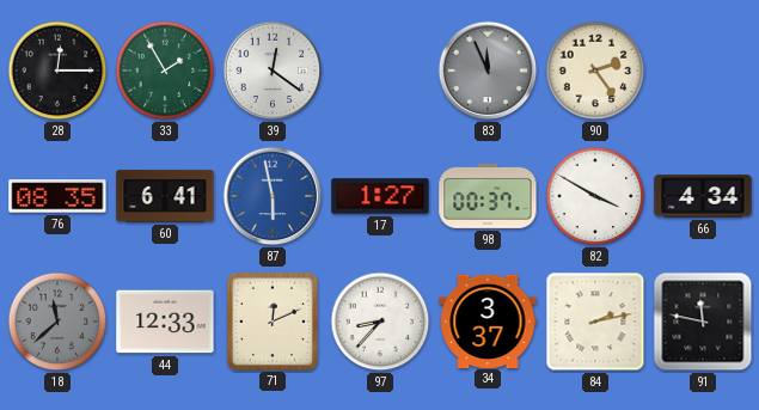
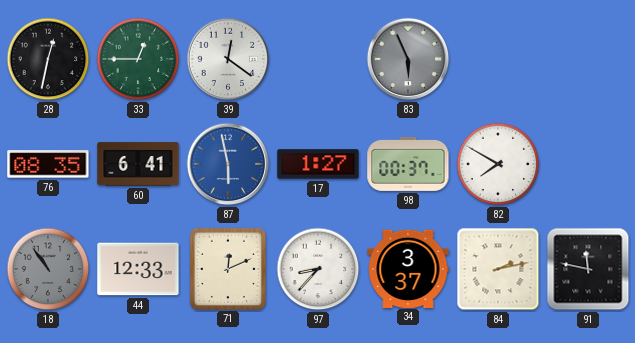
28: 12:15 -> 12:32
33: 1:55 -> 12:45
83: 11:56 -> 5:56
90: 2:24 -> none
82: 3:50 -> 7:50
66: 4:34 -> none
18: 11:38 -> 10:54
